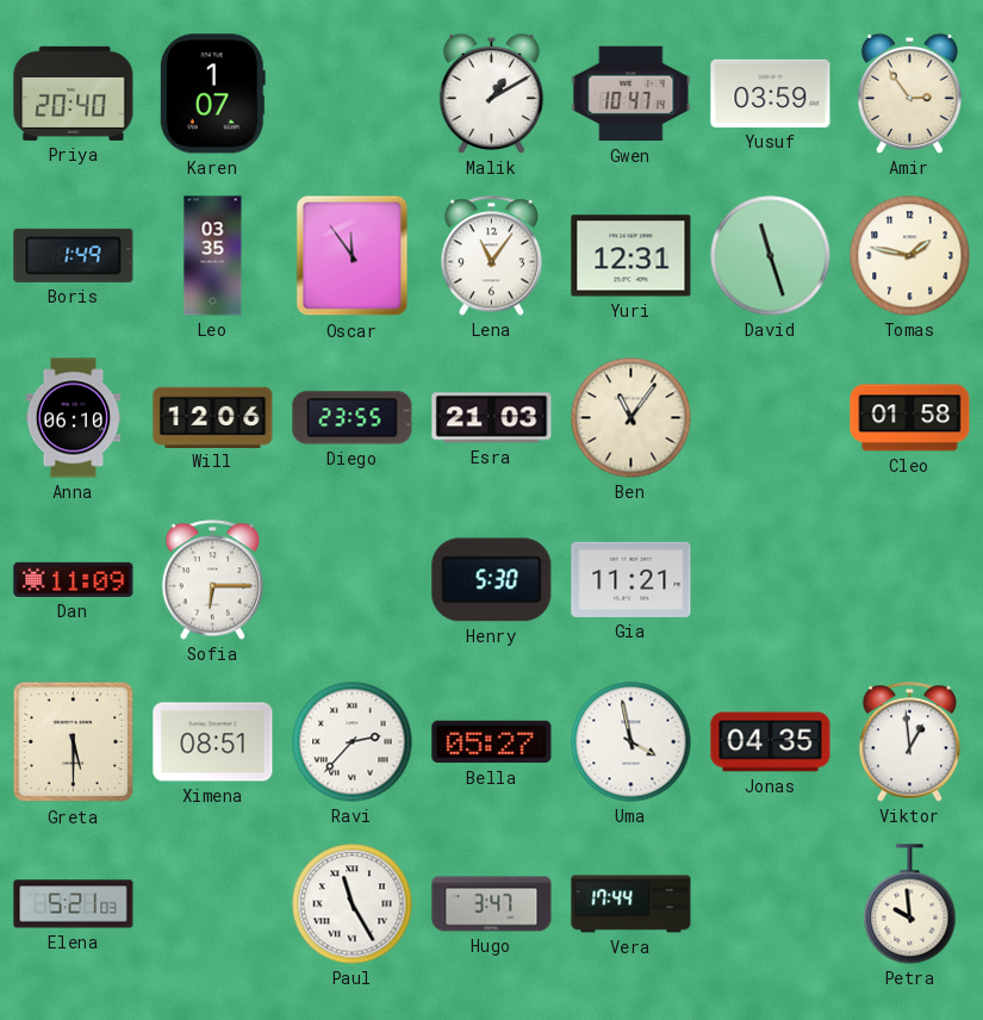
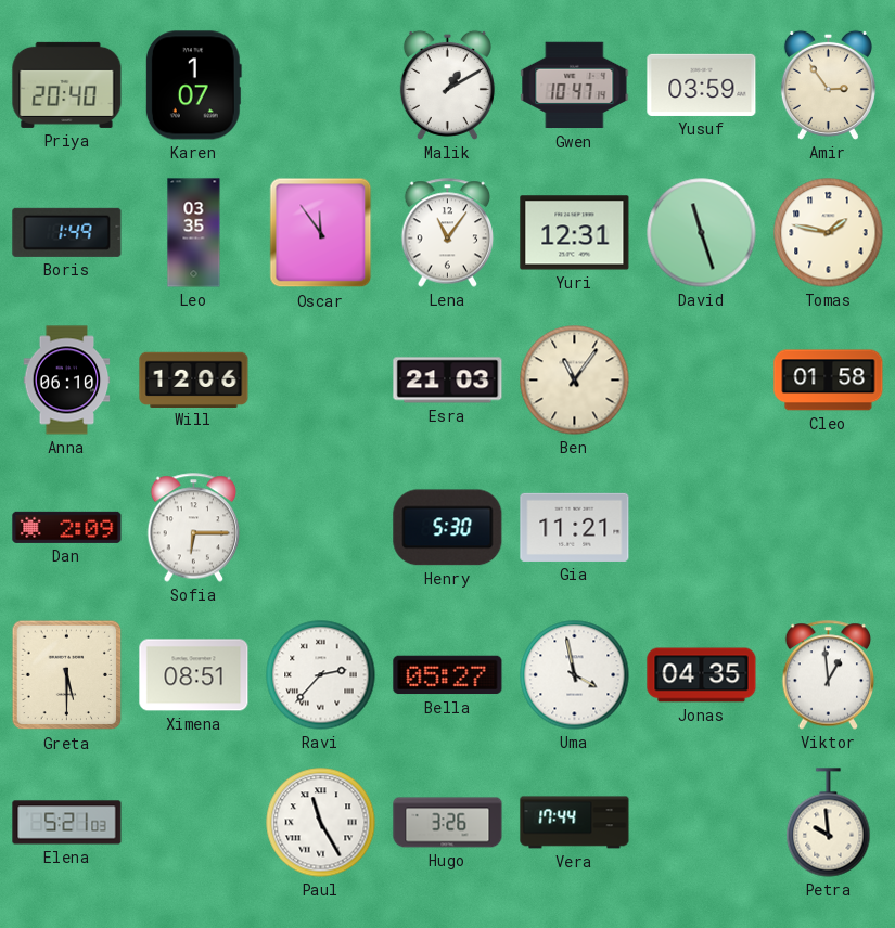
Diego: 23:55 -> none
Dan: 11:09 -> 2:09
Hugo: 3:47 -> 3:26
